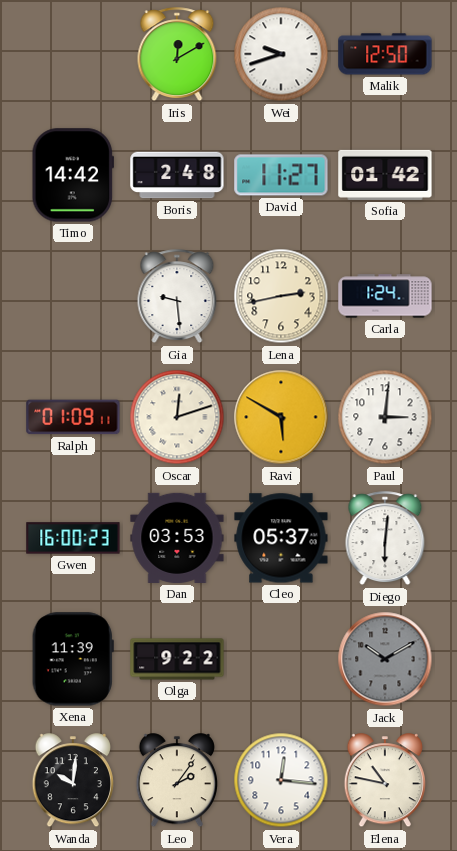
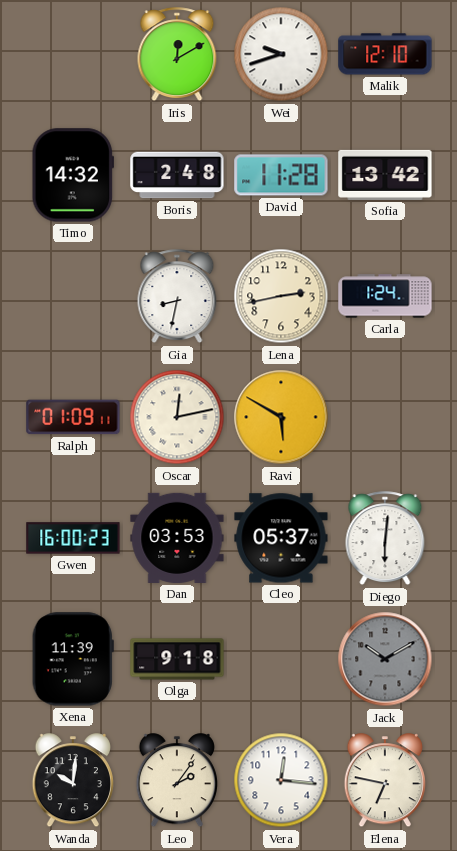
Malik: 12:50 -> 12:10
Timo: 14:42 -> 14:32
David: 11:27 -> 11:28
Sofia: 01:42 -> 13:42
Gia: 9:29 -> 8:32
Oscar: 12:12 -> 12:13
Paul: 3:01 -> none
Olga: 9:22 -> 9:18
Elena: 10:47 -> 6:47
